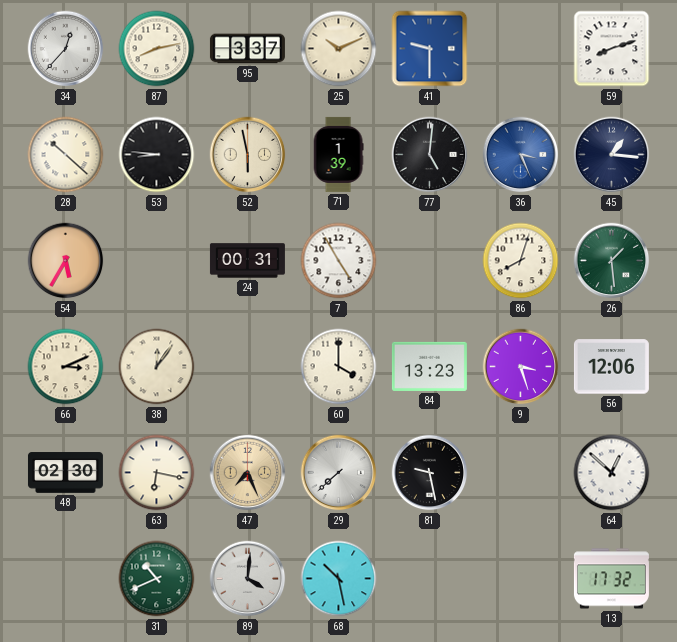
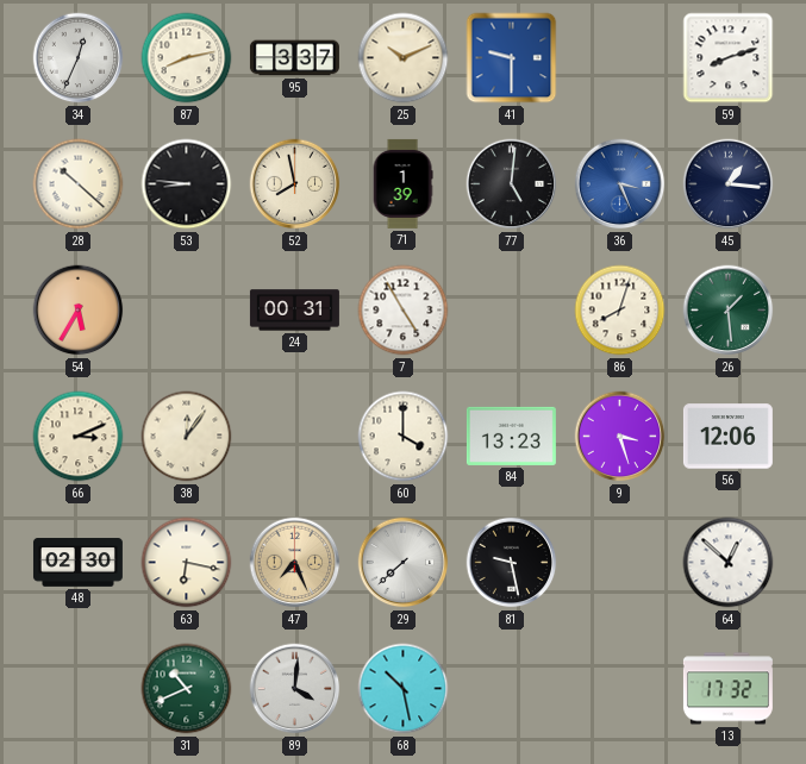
34: 12:37 -> 12:34
52: 5:58 -> 7:58
